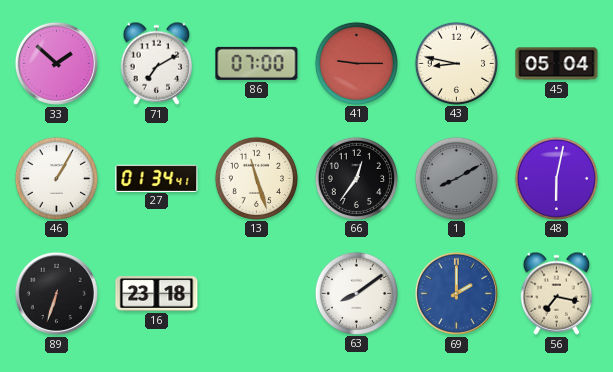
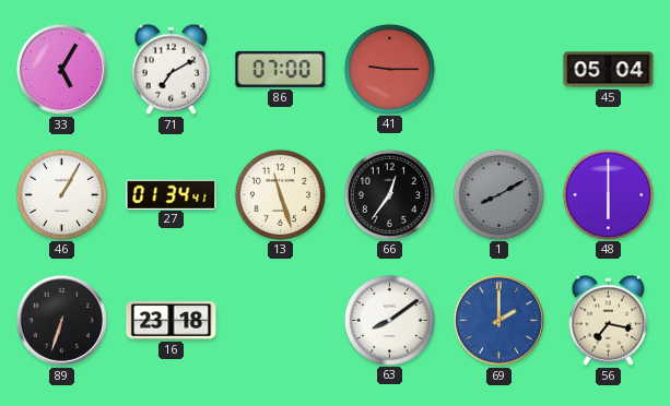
33: 1:52 -> 5:05
43: 8:47 -> none
48: 6:02 -> 6:00
